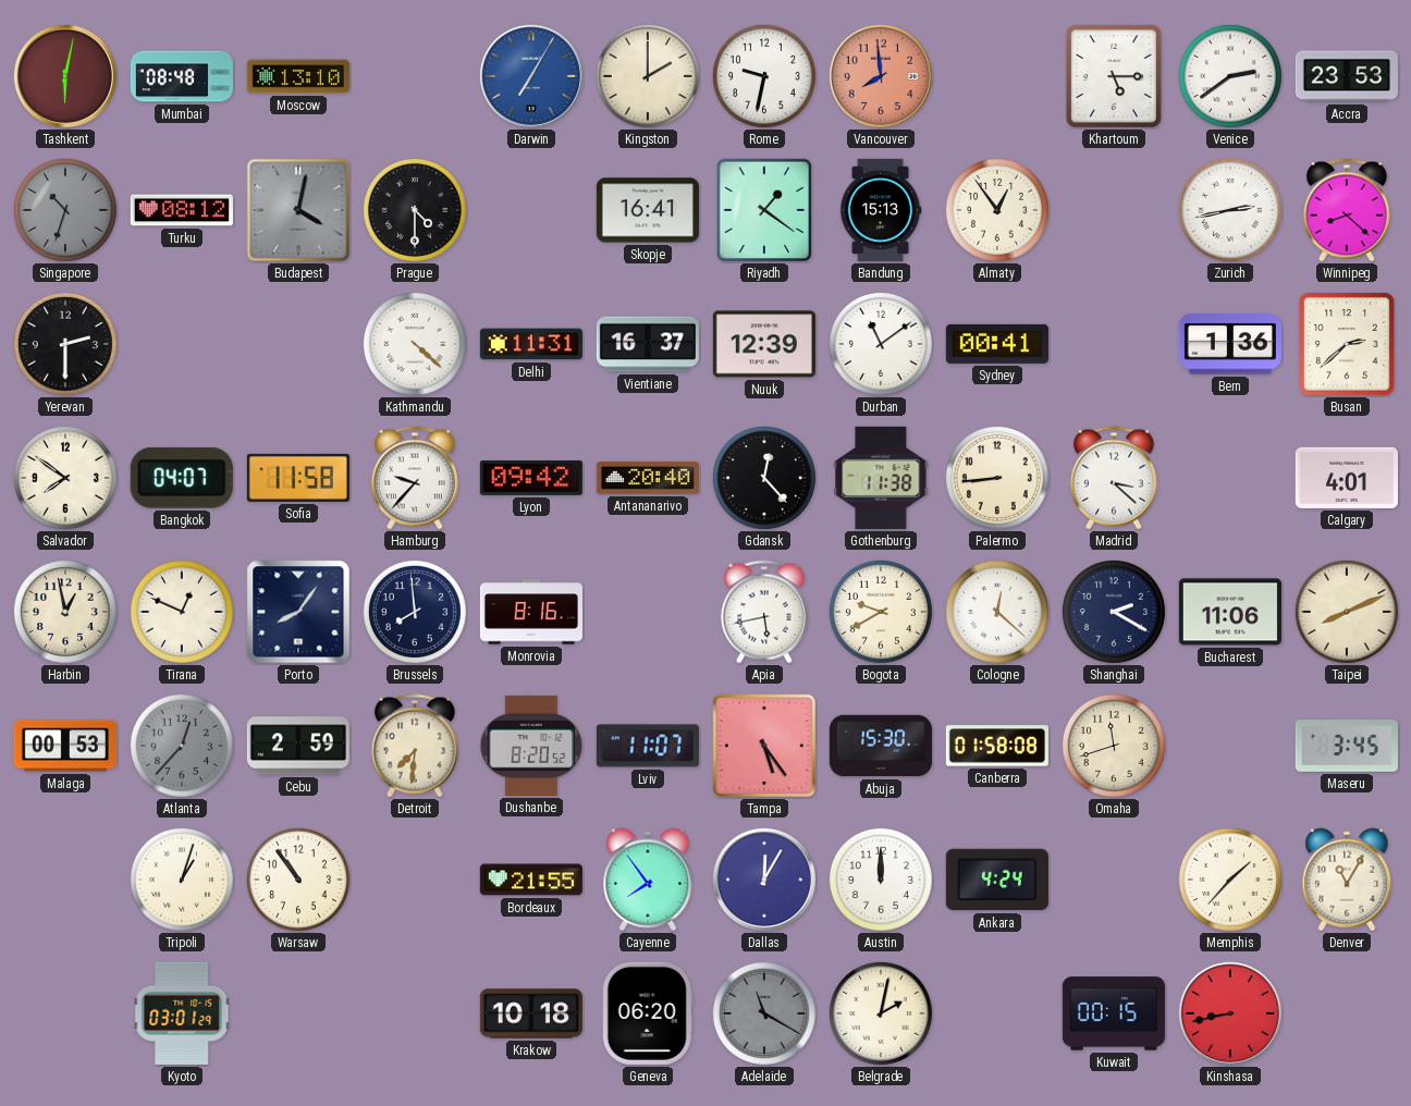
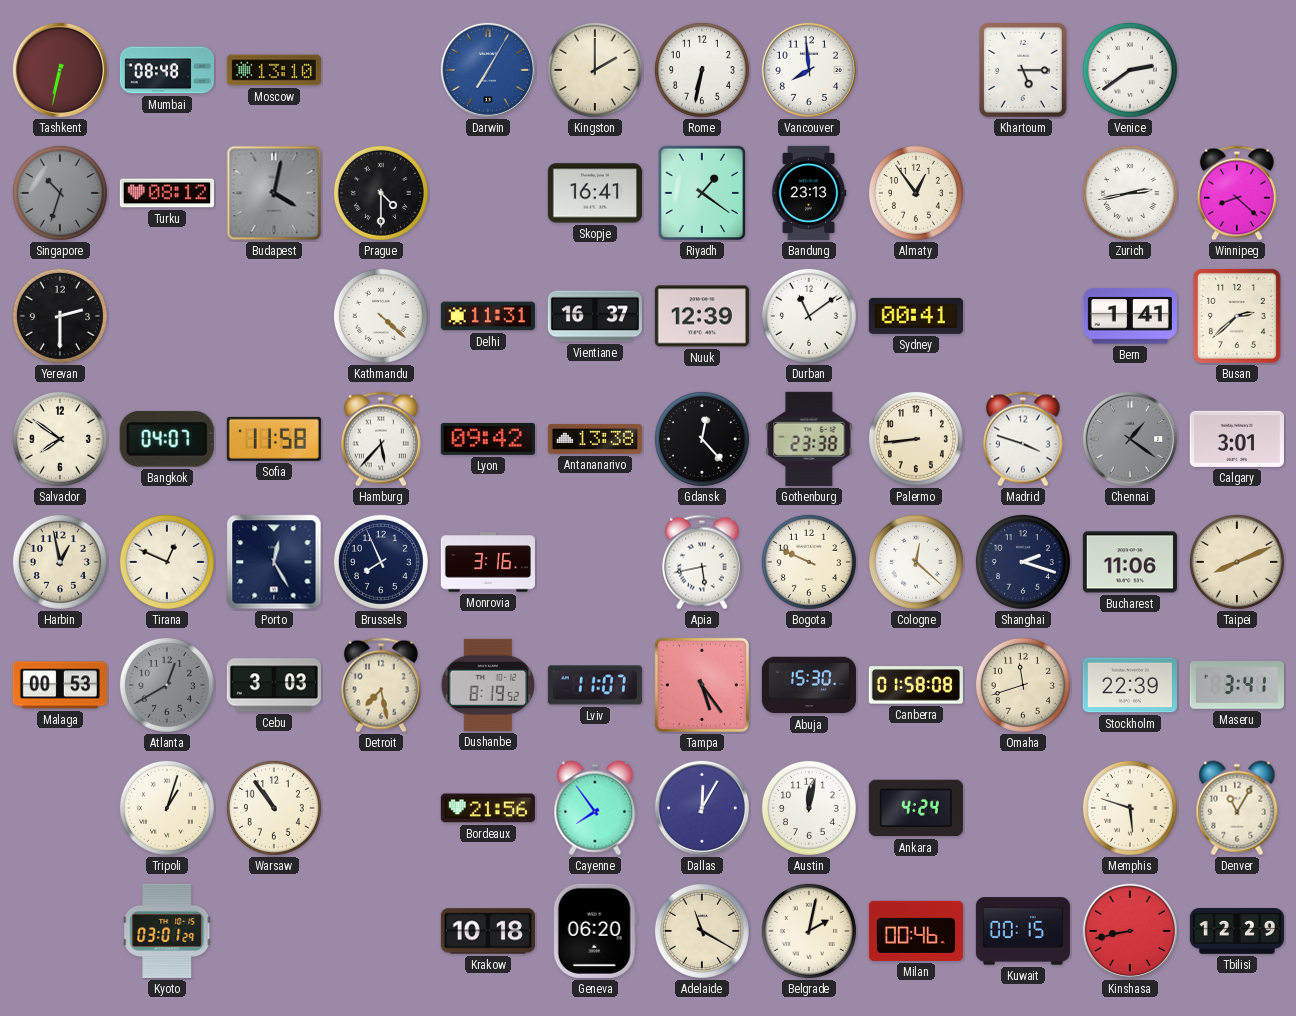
Tashkent: 6:02 -> 6:32
Rome: 9:32 -> 6:32
Vancouver dial: salmon -> white
Accra: 23:53 -> none
Bandung: 15:13 -> 23:13
Bern: 1:36 -> 1:41
Hamburg: 9:37 -> 5:37
Antananarivo: 20:40 -> 13:38
Gothenburg: 11:38 -> 23:38
Madrid: 3:22 -> 3:48
Chennai: none -> 1:21
Calgary: 4:01 -> 3:01
Porto: 8:06 -> 12:25
Brussels: 7:59 -> 7:56
Monrovia: 8:16 -> 3:16
Bogota: 9:40 -> 9:49
Shanghai: 2:20 -> 2:18
Atlanta: 12:37 -> 12:40
Cebu: 2:59 -> 3:03
Detroit: 7:31 -> 7:28
Dushanbe: 8:20 -> 8:19
Stockholm: none -> 22:39
Maseru: 3:45 -> 3:41
Bordeaux: 21:55 -> 21:56
Austin: 12:00 -> 12:02
Memphis: 1:37 -> 5:48
Adelaide dial: grey -> cream
Milan: none -> 00:46
Tbilisi: none -> 12:29
